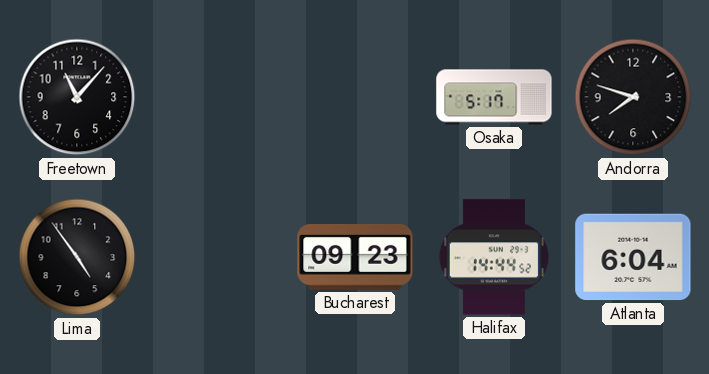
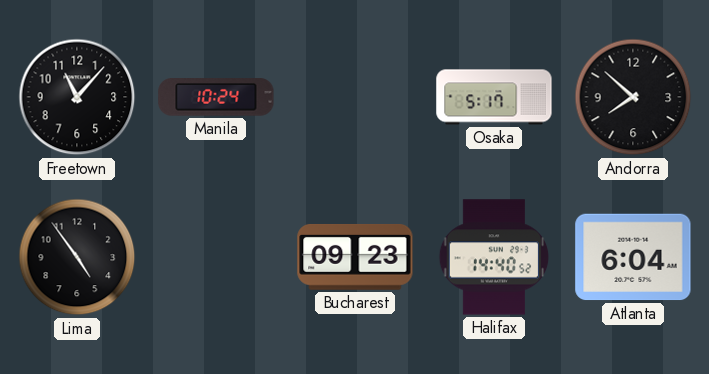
Manila: none -> 10:24
Andorra: 7:48 -> 7:52
Halifax: 14:44 -> 14:40
